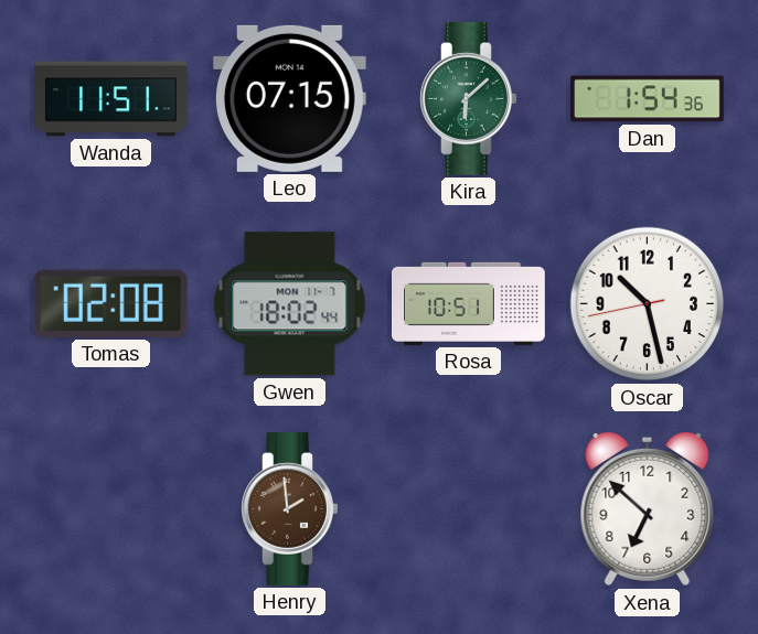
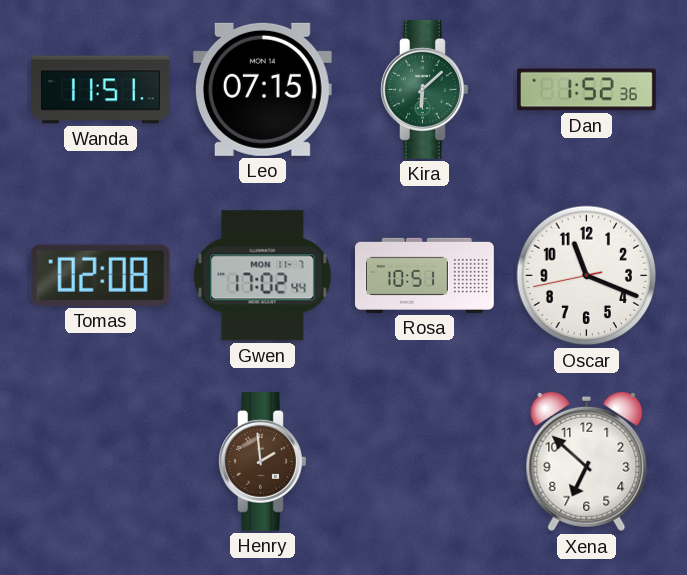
Dan: 1:54 -> 1:52
Gwen: 18:02 -> 17:02
Oscar: 10:27 -> 11:18
